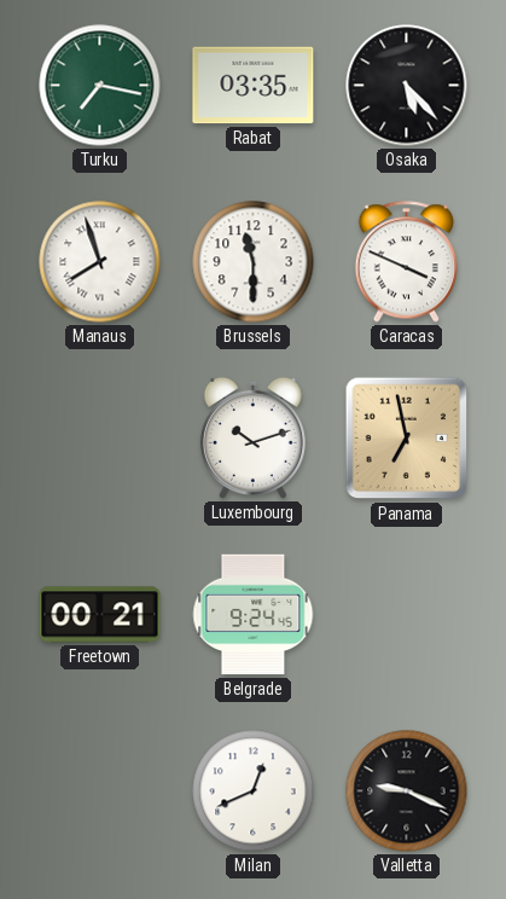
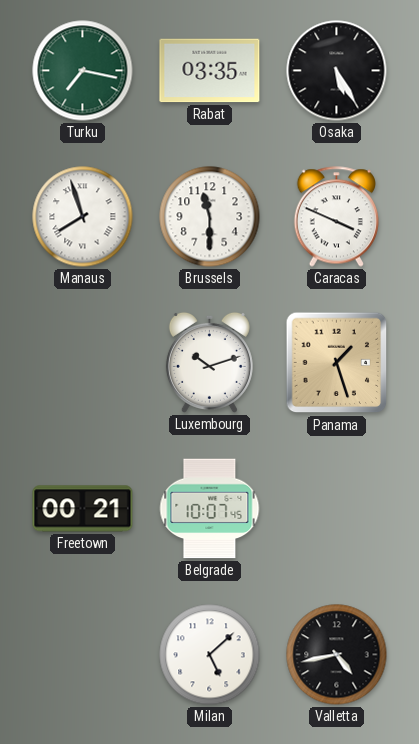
Osaka: 5:23 -> 5:25
Panama: 6:58 -> 1:27
Belgrade: 9:24 -> 10:07
Milan: 12:41 -> 5:08
Valletta: 9:19 -> 4:43
